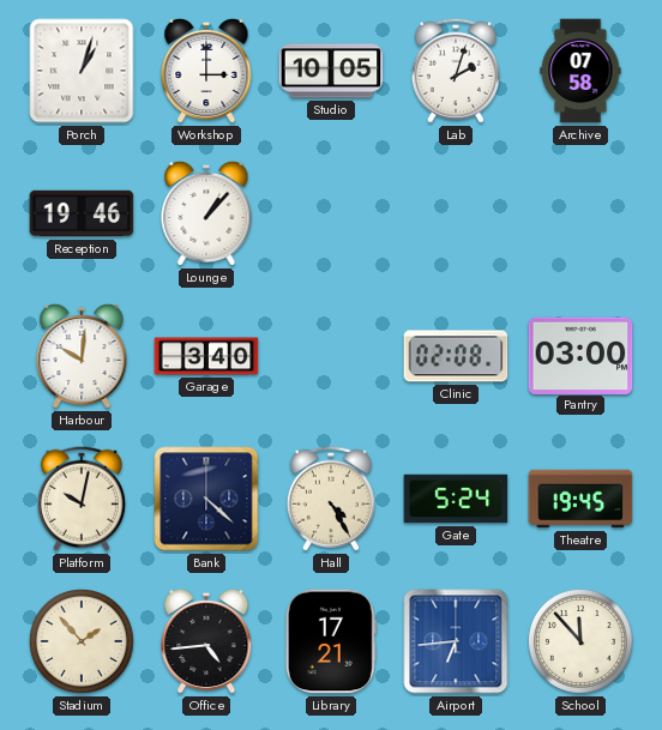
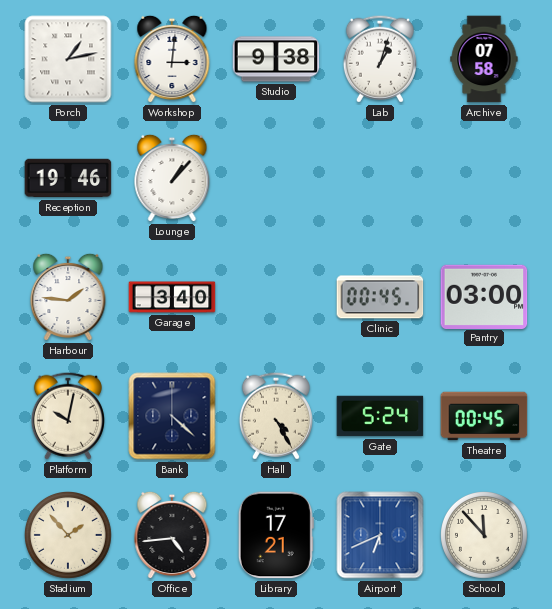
Porch: 1:03 -> 1:13
Workshop: 3:00 -> 3:01
Studio: 10:05 -> 9:38
Lab: 2:03 -> 1:03
Harbour: 10:01 -> 1:46
Clinic: 02:08 -> 00:45
Theatre: 19:45 -> 00:45
Airport: 6:44 -> 6:41
